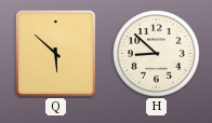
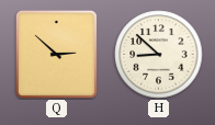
Q: 5:52 -> 2:52
